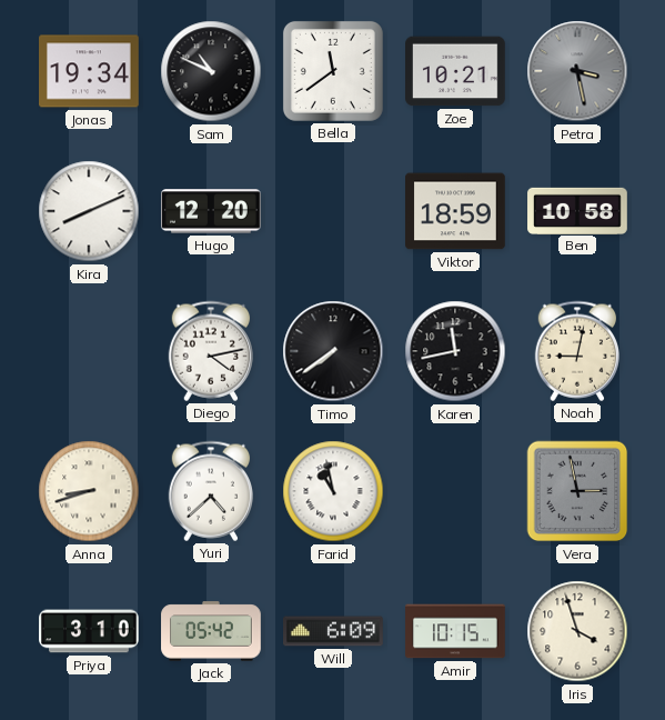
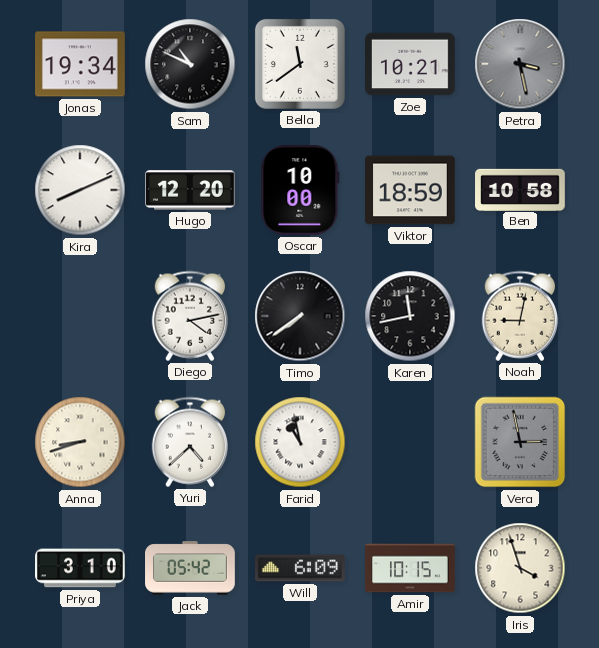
Oscar: none -> 10:00
